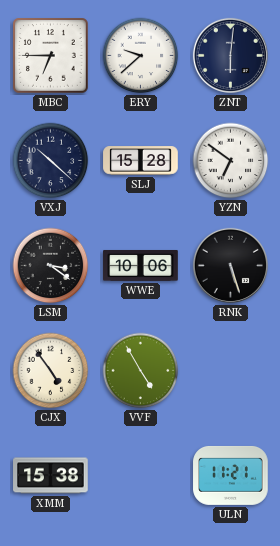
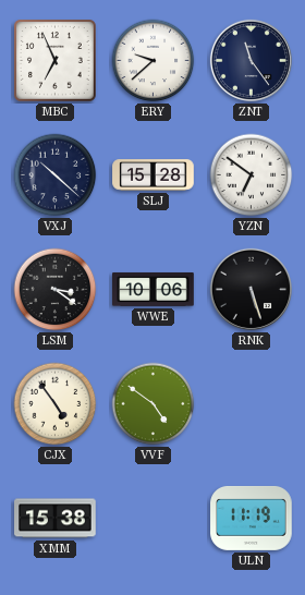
MBC: 6:45 -> 6:56
ZNT: 6:01 -> 11:24
VVF: 4:55 -> 4:51
ULN: 11:21 -> 11:19
